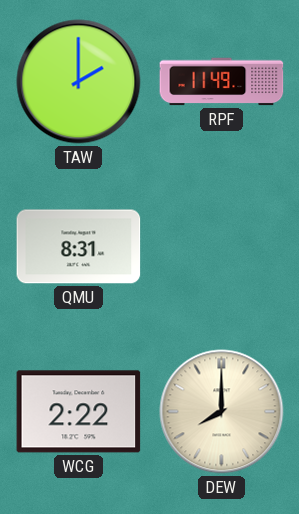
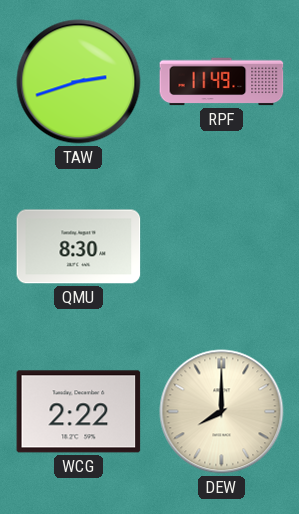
TAW: 2:00 -> 2:42
QMU: 8:31 -> 8:30
